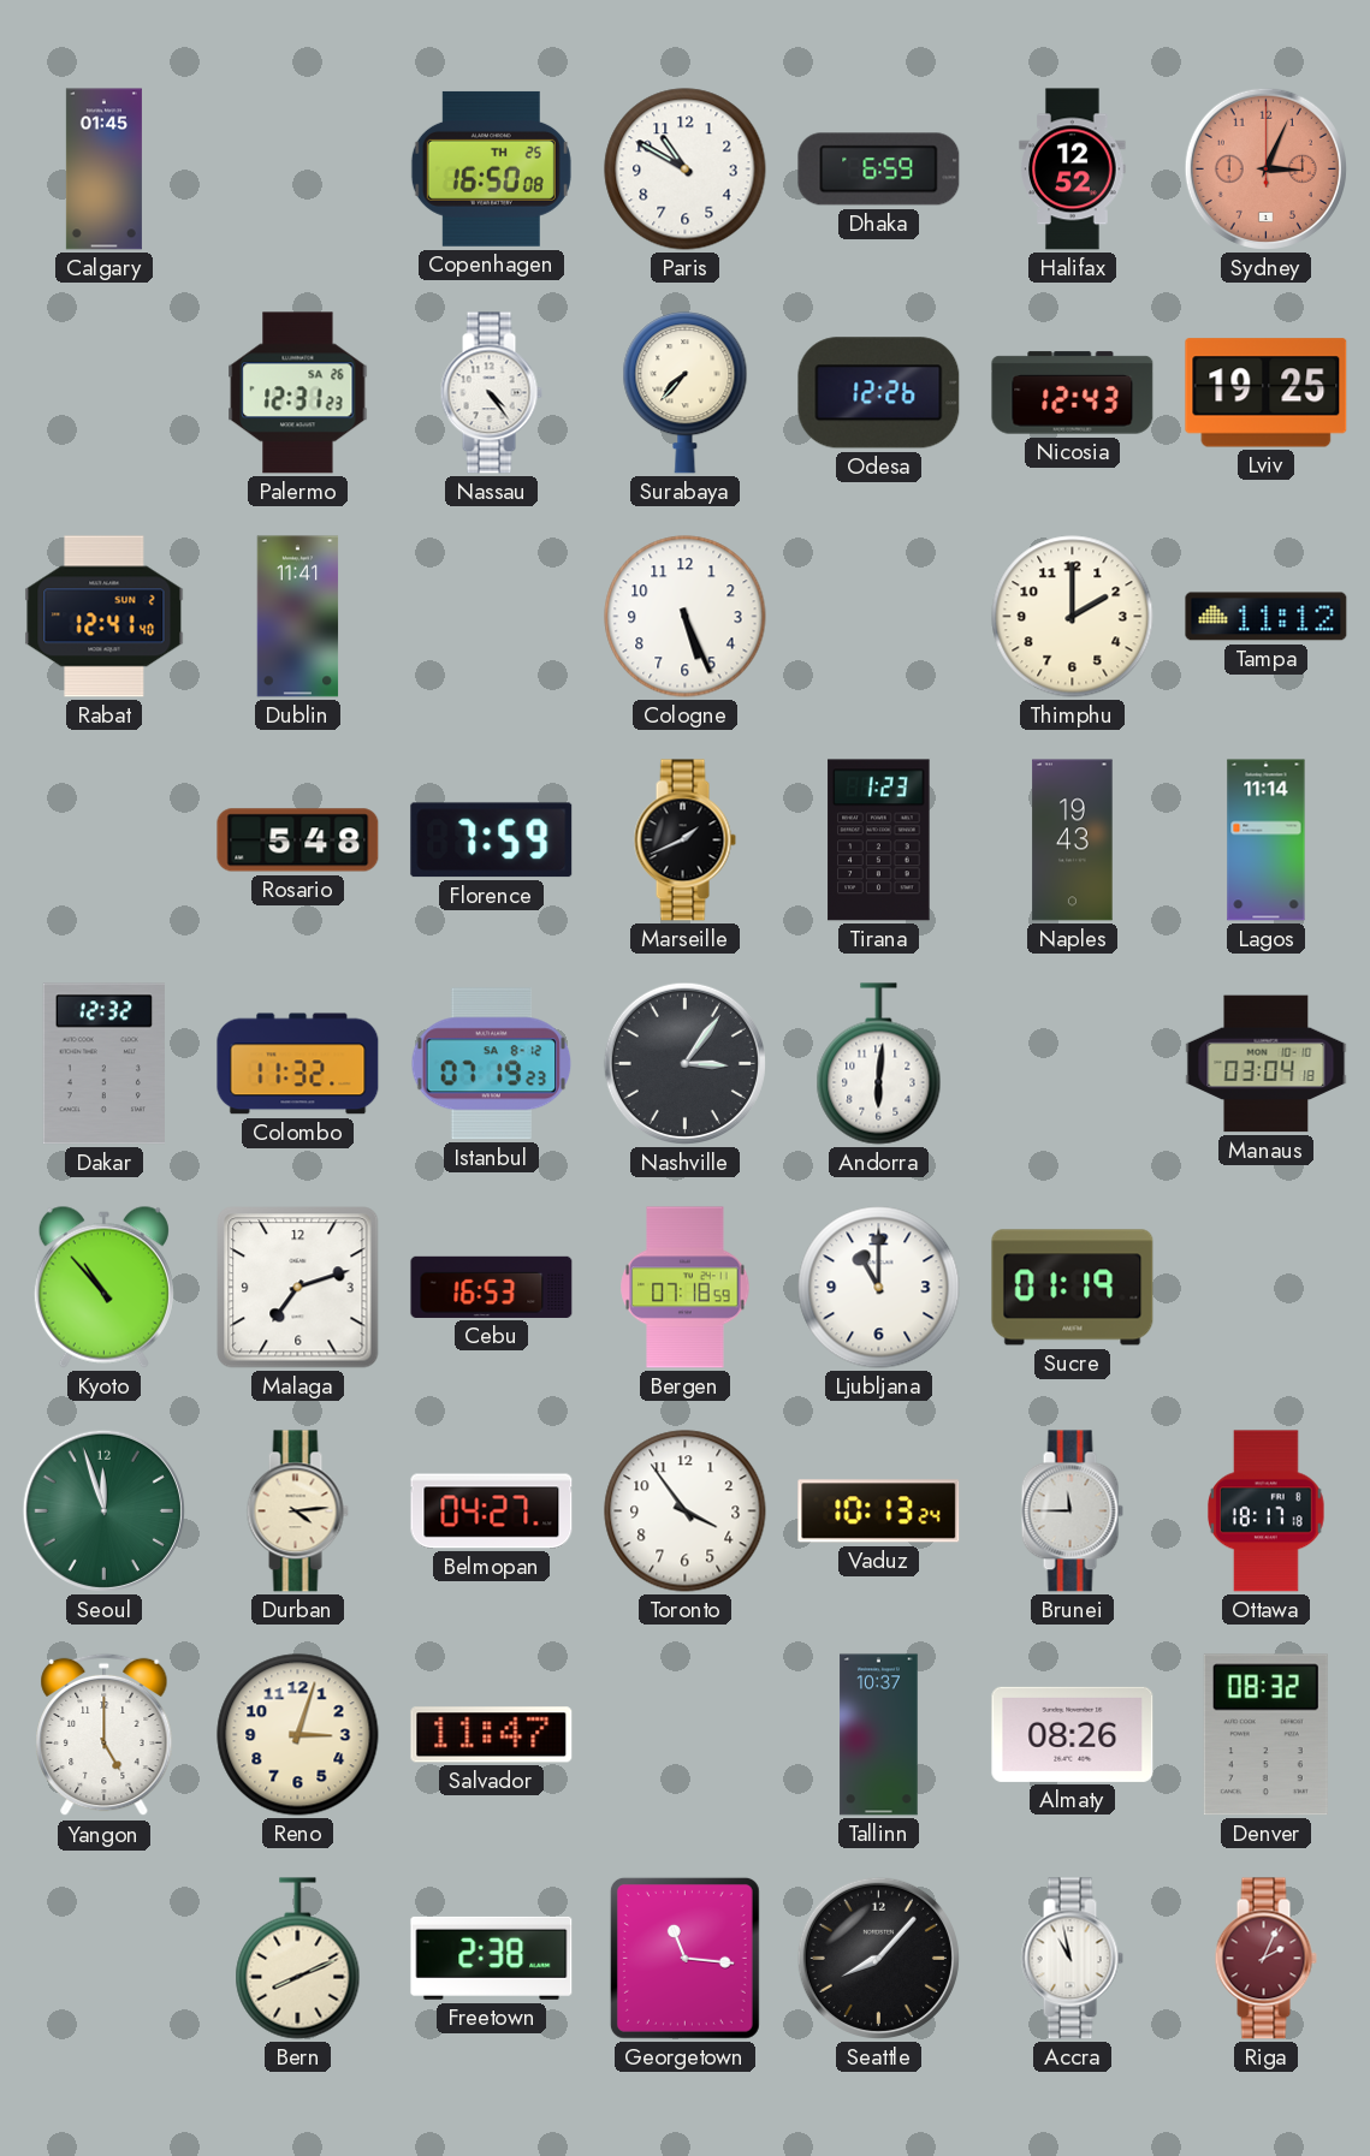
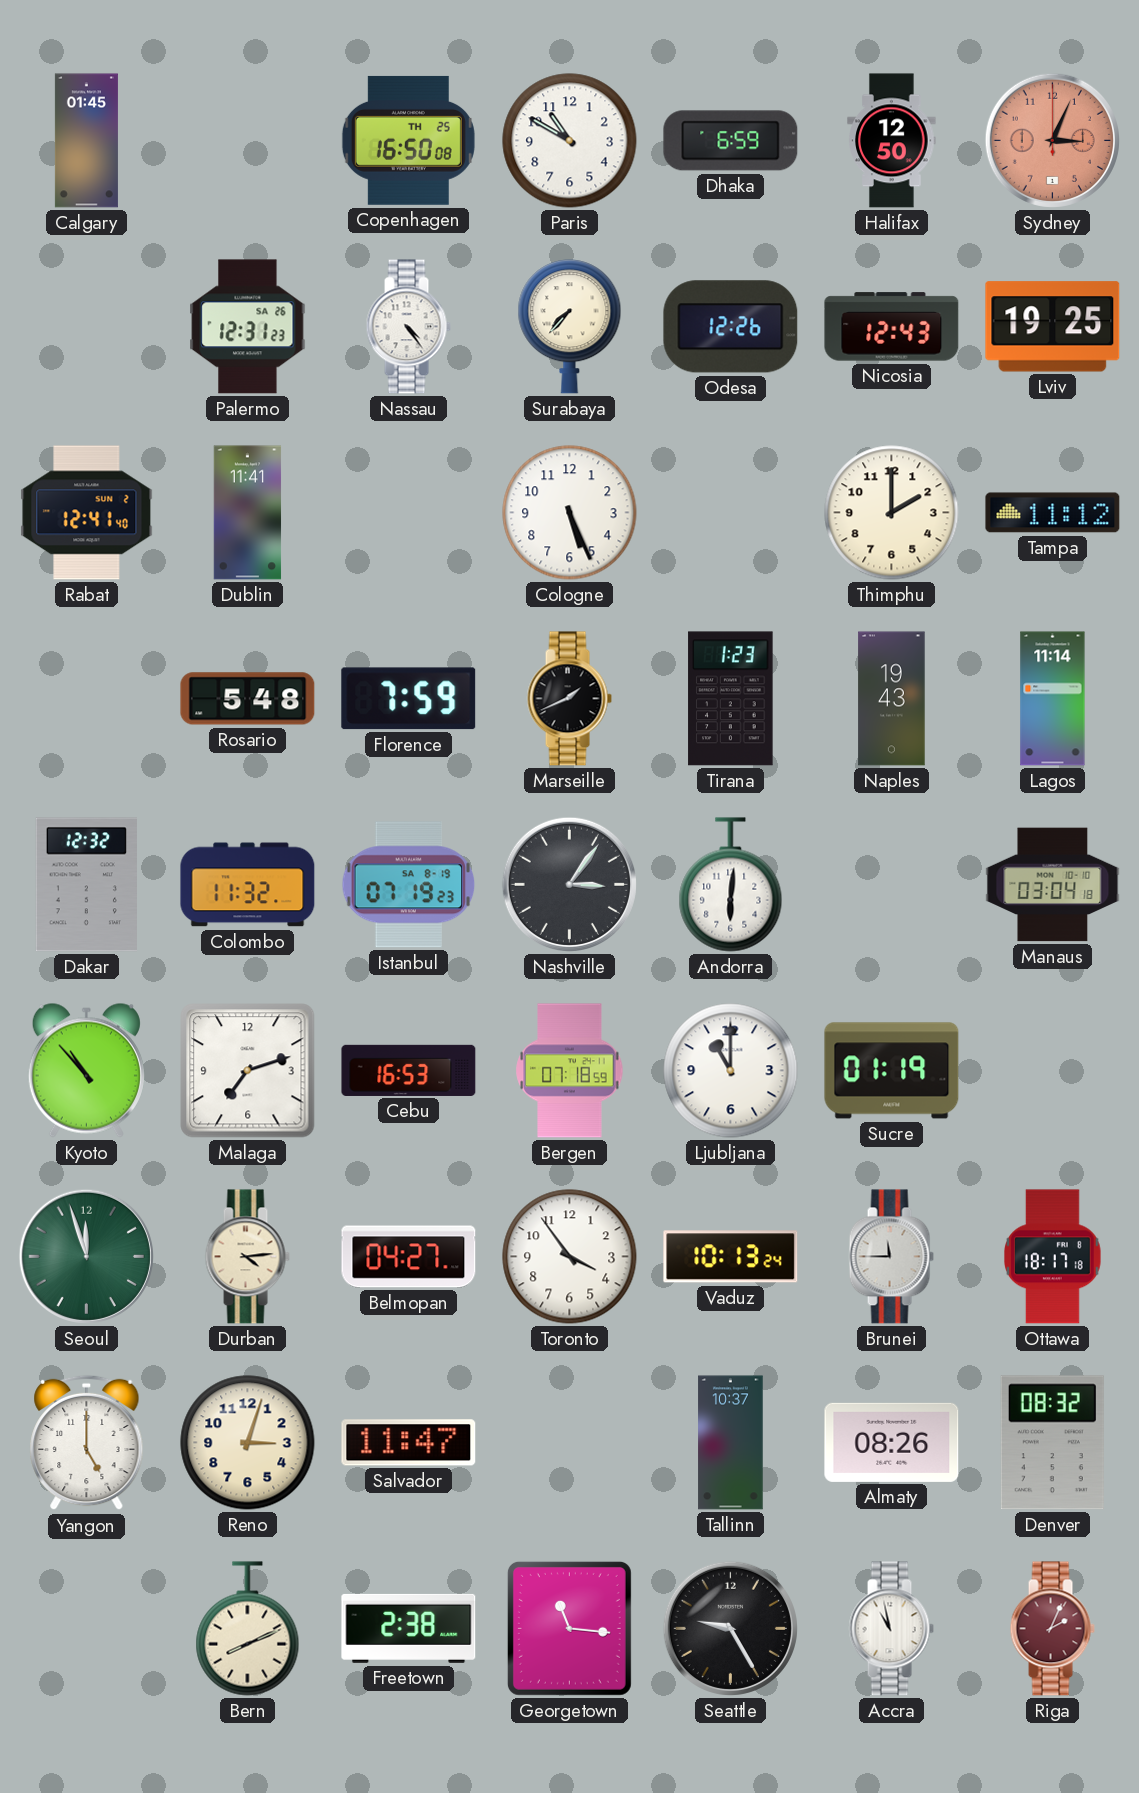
Halifax: 12:52 -> 12:50
Istanbul date: SA 8-12 -> SA 8-19
Seattle: 8:07 -> 9:25
